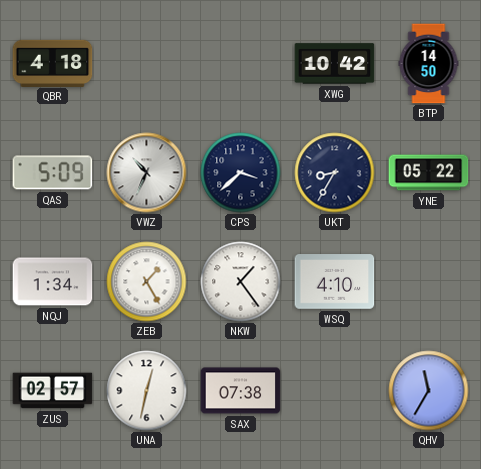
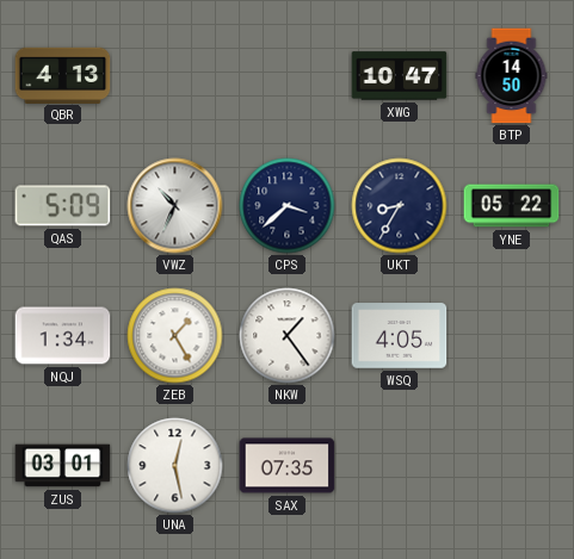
QBR: 4:18 -> 4:13
XWG: 10:42 -> 10:47
WSQ: 4:10 -> 4:05
ZUS: 02:57 -> 03:01
UNA: 12:32 -> 12:28
SAX: 07:38 -> 07:35
QHV: 11:35 -> none
